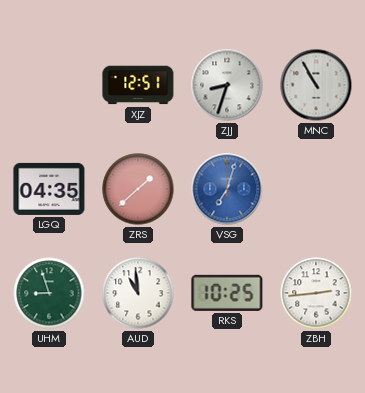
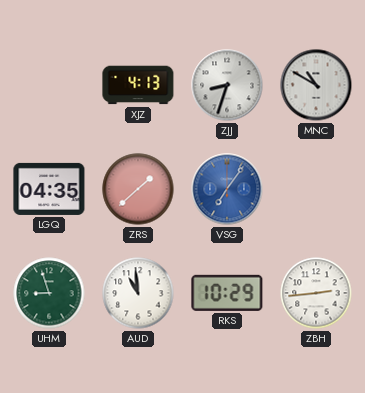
XJZ: 12:51 -> 4:13
MNC: 10:55 -> 10:50
VSG: 7:03 -> 7:06
RKS: 10:25 -> 10:29
